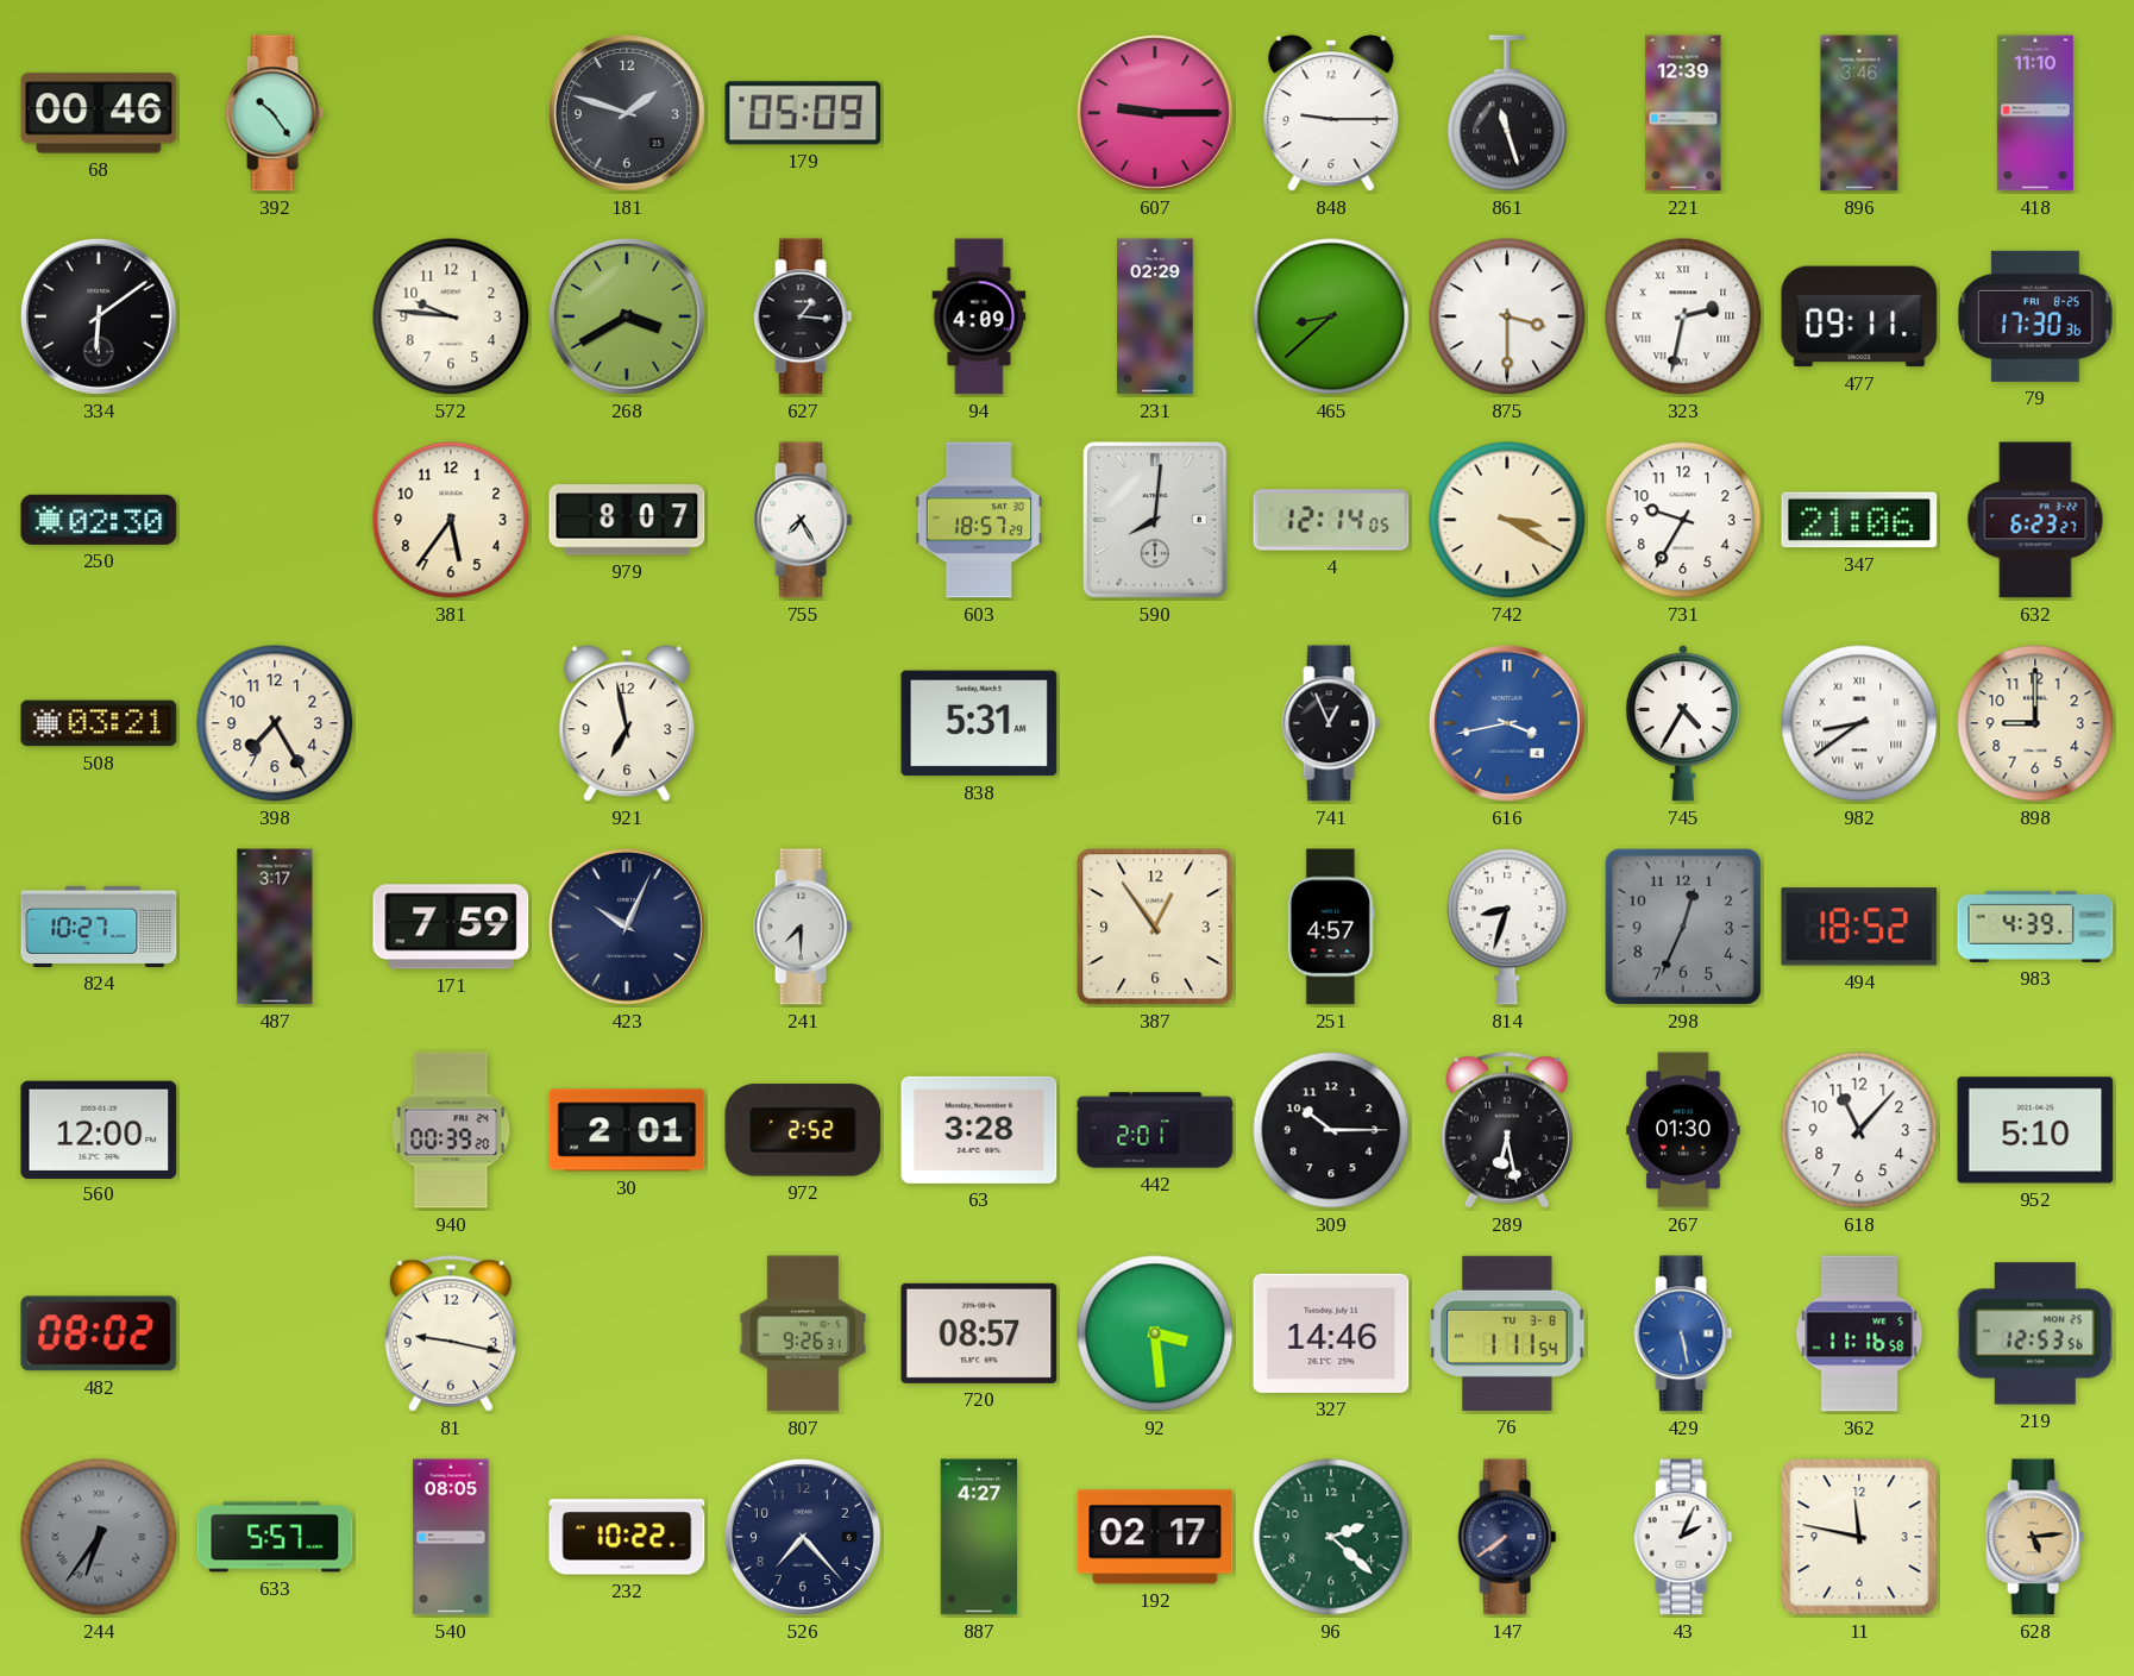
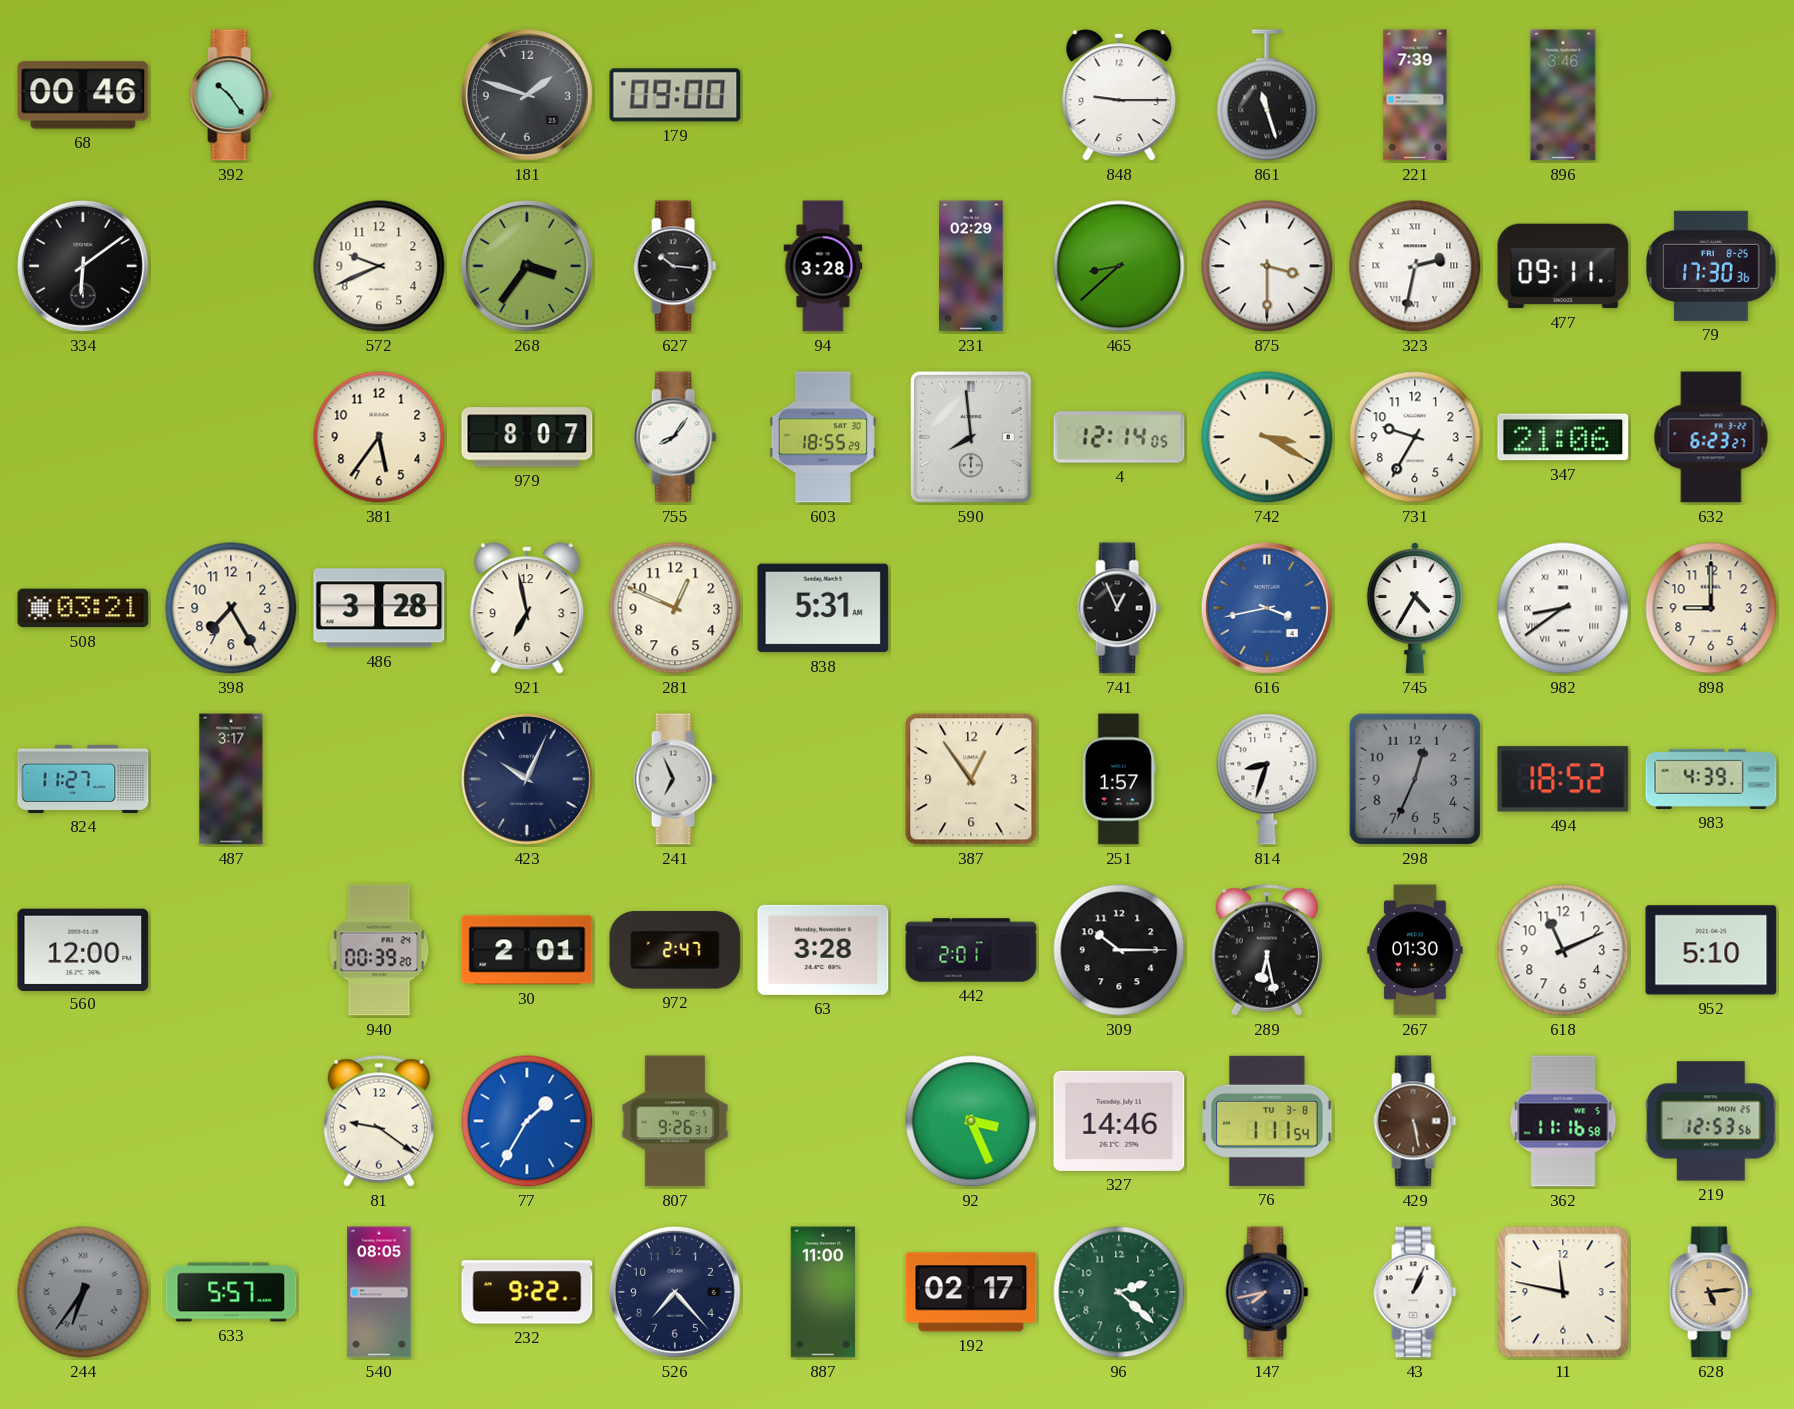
179: 05:09 -> 09:00
607: 9:15 -> none
221: 12:39 -> 7:39
418: 11:10 -> none
572: 9:46 -> 9:41
268: 3:40 -> 3:36
627: 1:16 -> 10:16
94: 4:09 -> 3:28
250: 02:30 -> none
755: 7:25 -> 8:06
603: 18:57 -> 18:55
590: 8:01 -> 7:59
486: none -> 3:28
281: none -> 12:49
824: 10:27 -> 11:27
171: 7:59 -> none
241: 7:30 -> 6:56
251: 4:57 -> 1:57
972: 2:52 -> 2:47
618: 11:07 -> 11:11
482: 08:02 -> none
81: 9:17 -> 9:21
77: none -> 1:35
720: 08:57 -> none
92: 3:29 -> 3:26
429 dial: blue -> brown
232: 10:22 -> 9:22
887: 4:27 -> 11:00
147: 7:39 -> 7:43
43: 2:04 -> 1:04
